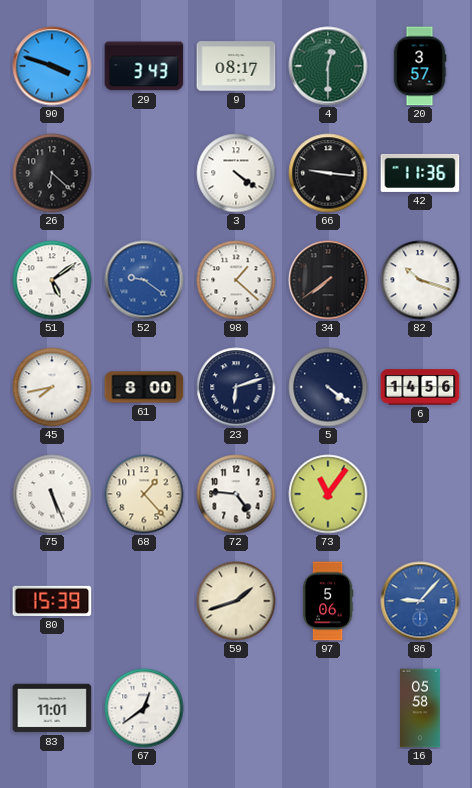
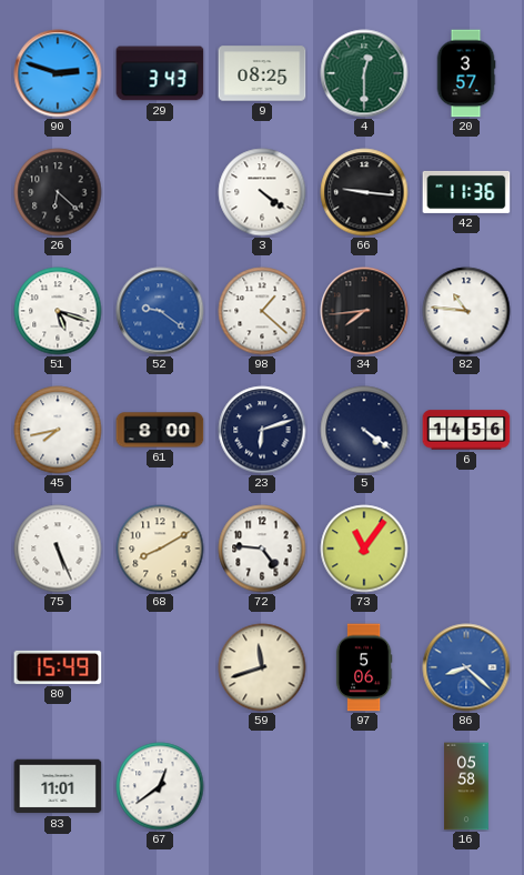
90: 3:48 -> 2:48
9: 08:17 -> 08:25
51: 5:09 -> 5:18
34: 7:39 -> 7:44
82: 10:18 -> 10:46
68: 1:23 -> 8:10
80: 15:39 -> 15:49
59: 1:42 -> 11:42
86: 9:07 -> 8:22
